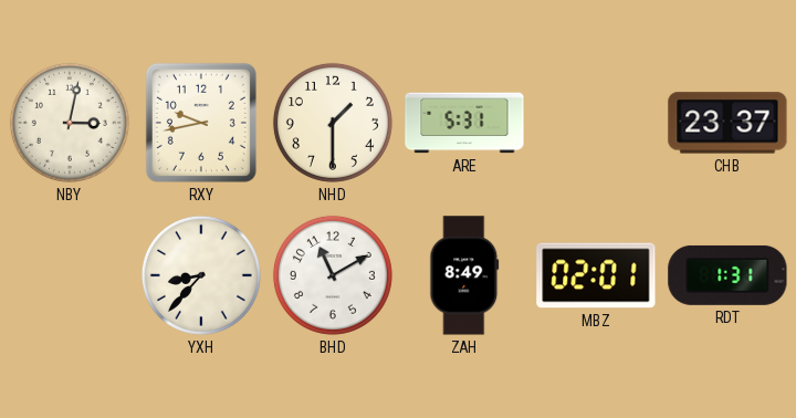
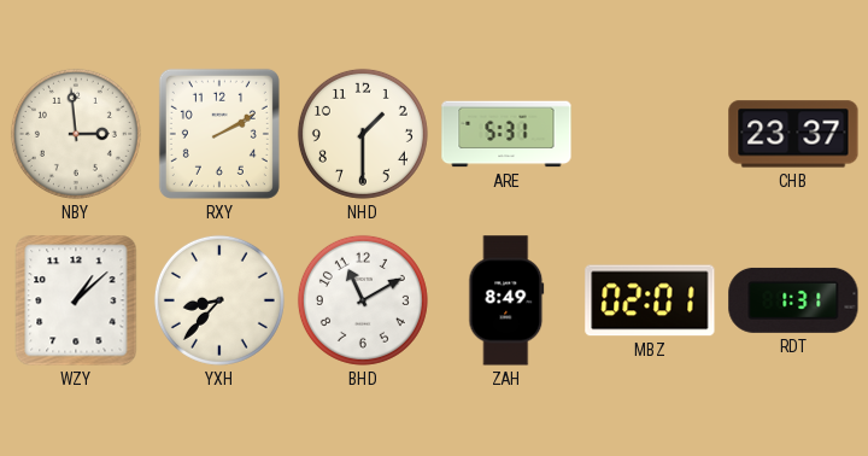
NBY: 3:02 -> 2:59
RXY: 9:43 -> 2:10
WZY: none -> 1:08
